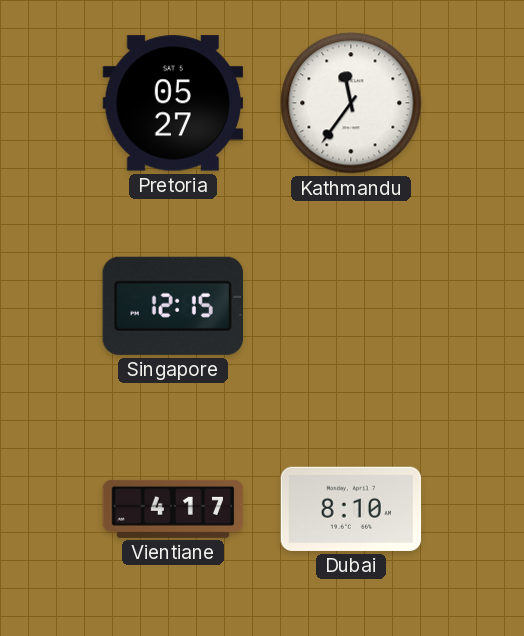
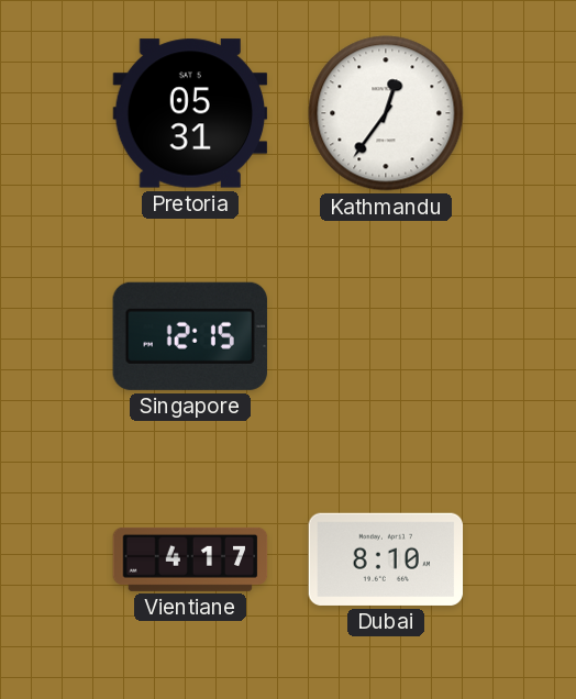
Pretoria: 05:27 -> 05:31
Kathmandu: 11:36 -> 12:36
